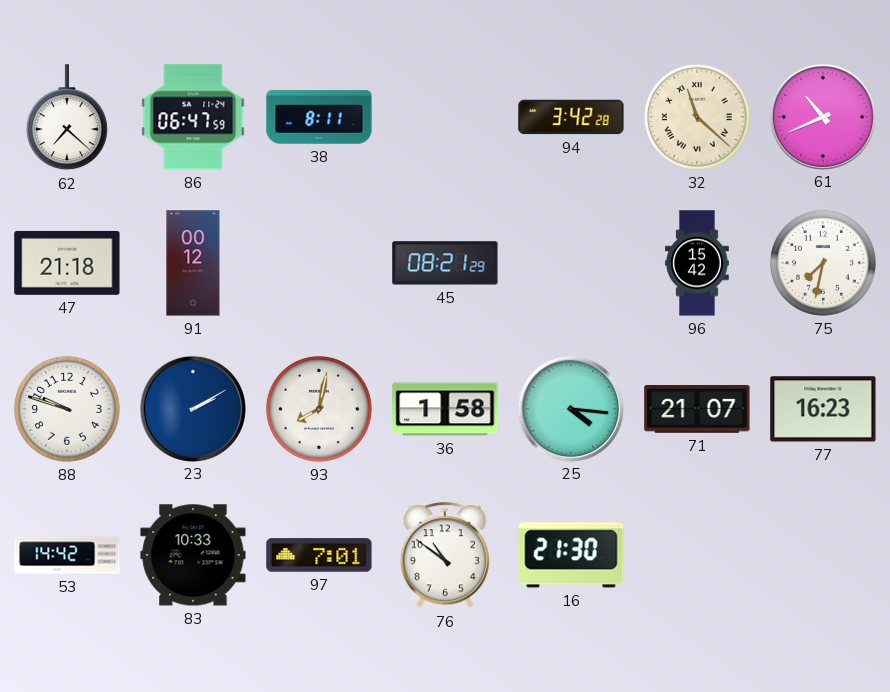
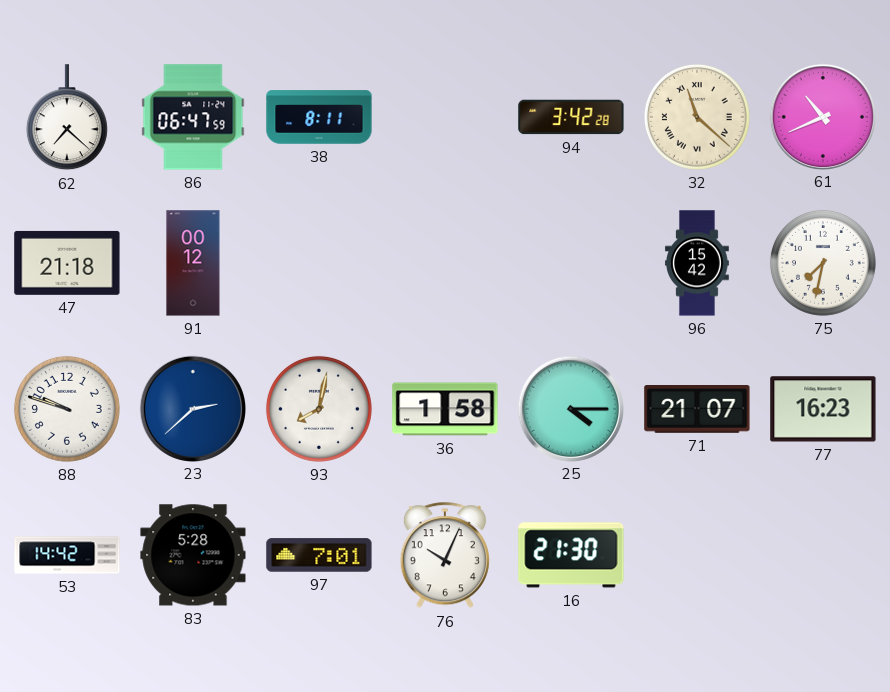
45: 08:21 -> none
23: 2:10 -> 2:38
25: 4:16 -> 4:15
83: 10:33 -> 5:28
76: 10:51 -> 10:04
